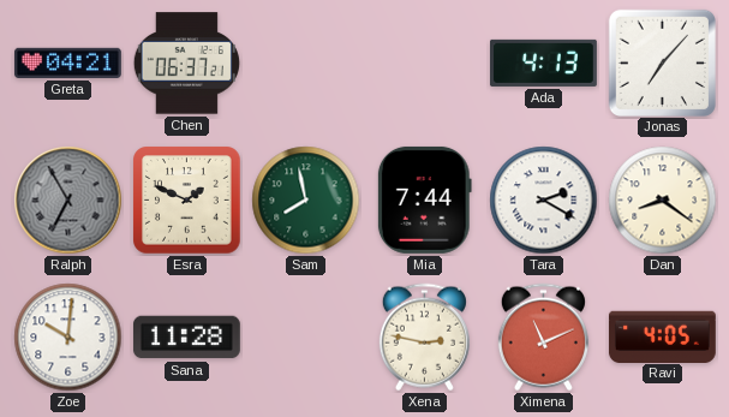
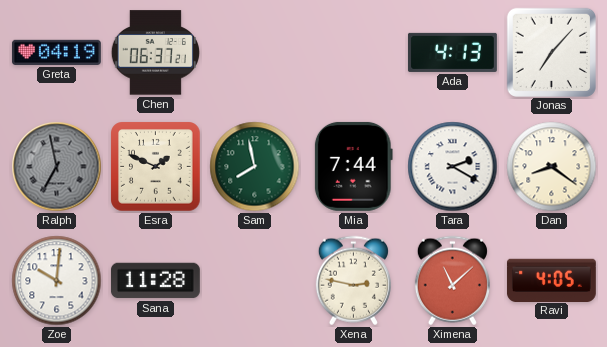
Greta: 04:21 -> 04:19
Ralph: 6:55 -> 6:58
Ximena: 11:11 -> 11:08
